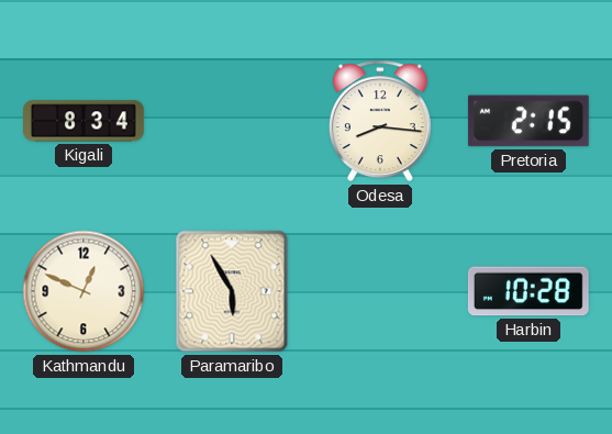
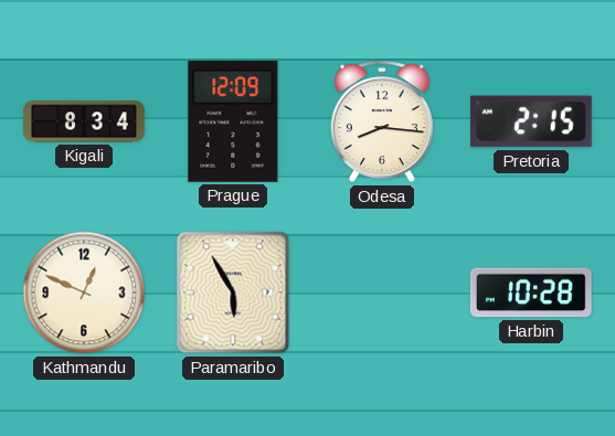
Prague: none -> 12:09
